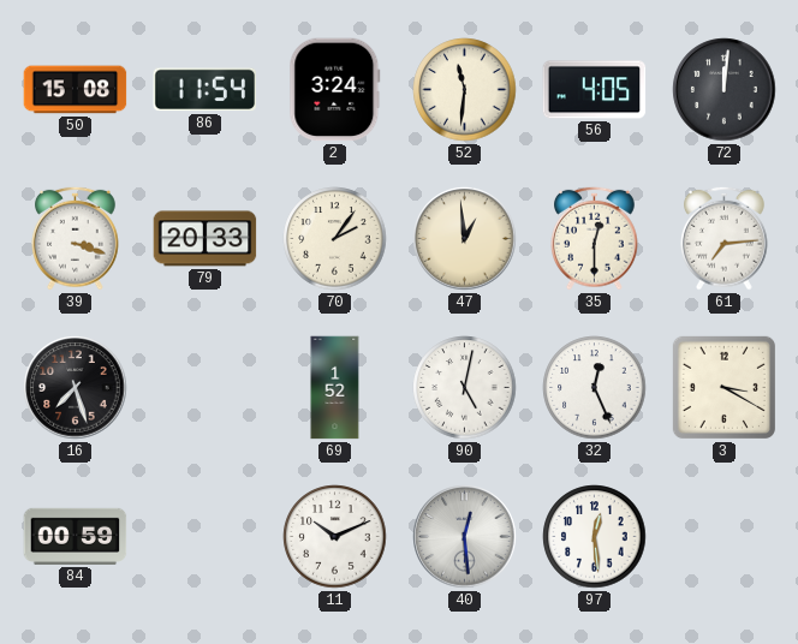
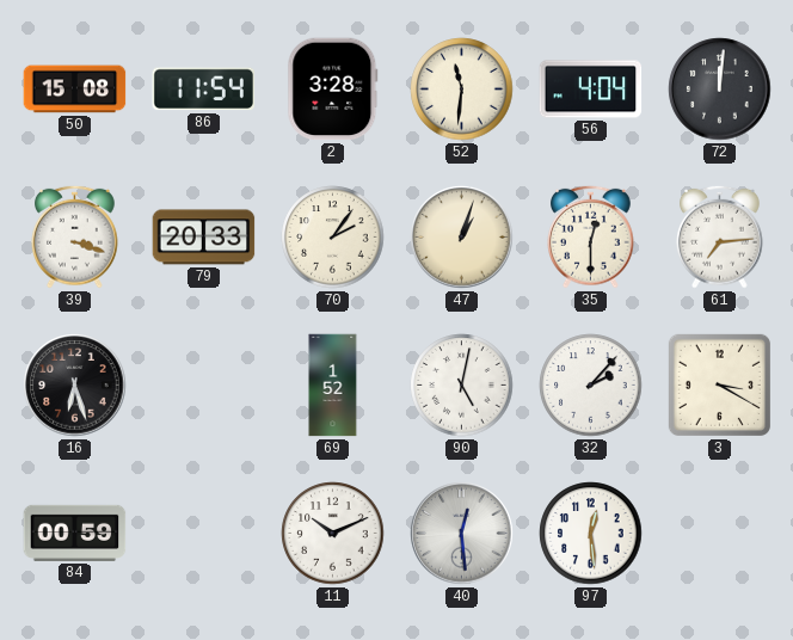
2: 3:24 -> 3:28
56: 4:05 -> 4:04
47: 12:59 -> 1:03
16: 7:27 -> 6:27
32: 12:26 -> 2:07
